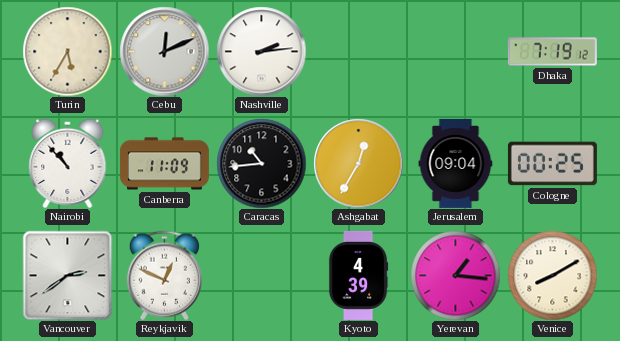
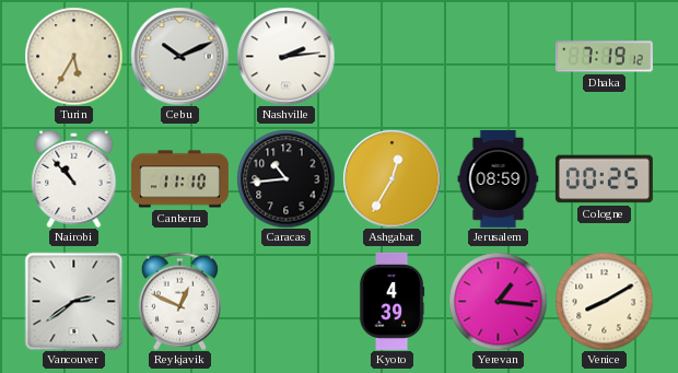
Cebu: 12:11 -> 10:11
Canberra: 11:09 -> 11:10
Jerusalem: 09:04 -> 08:59
